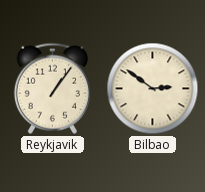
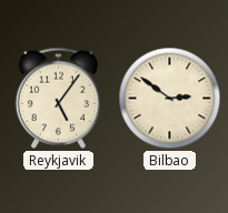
Reykjavik: 1:06 -> 5:06
